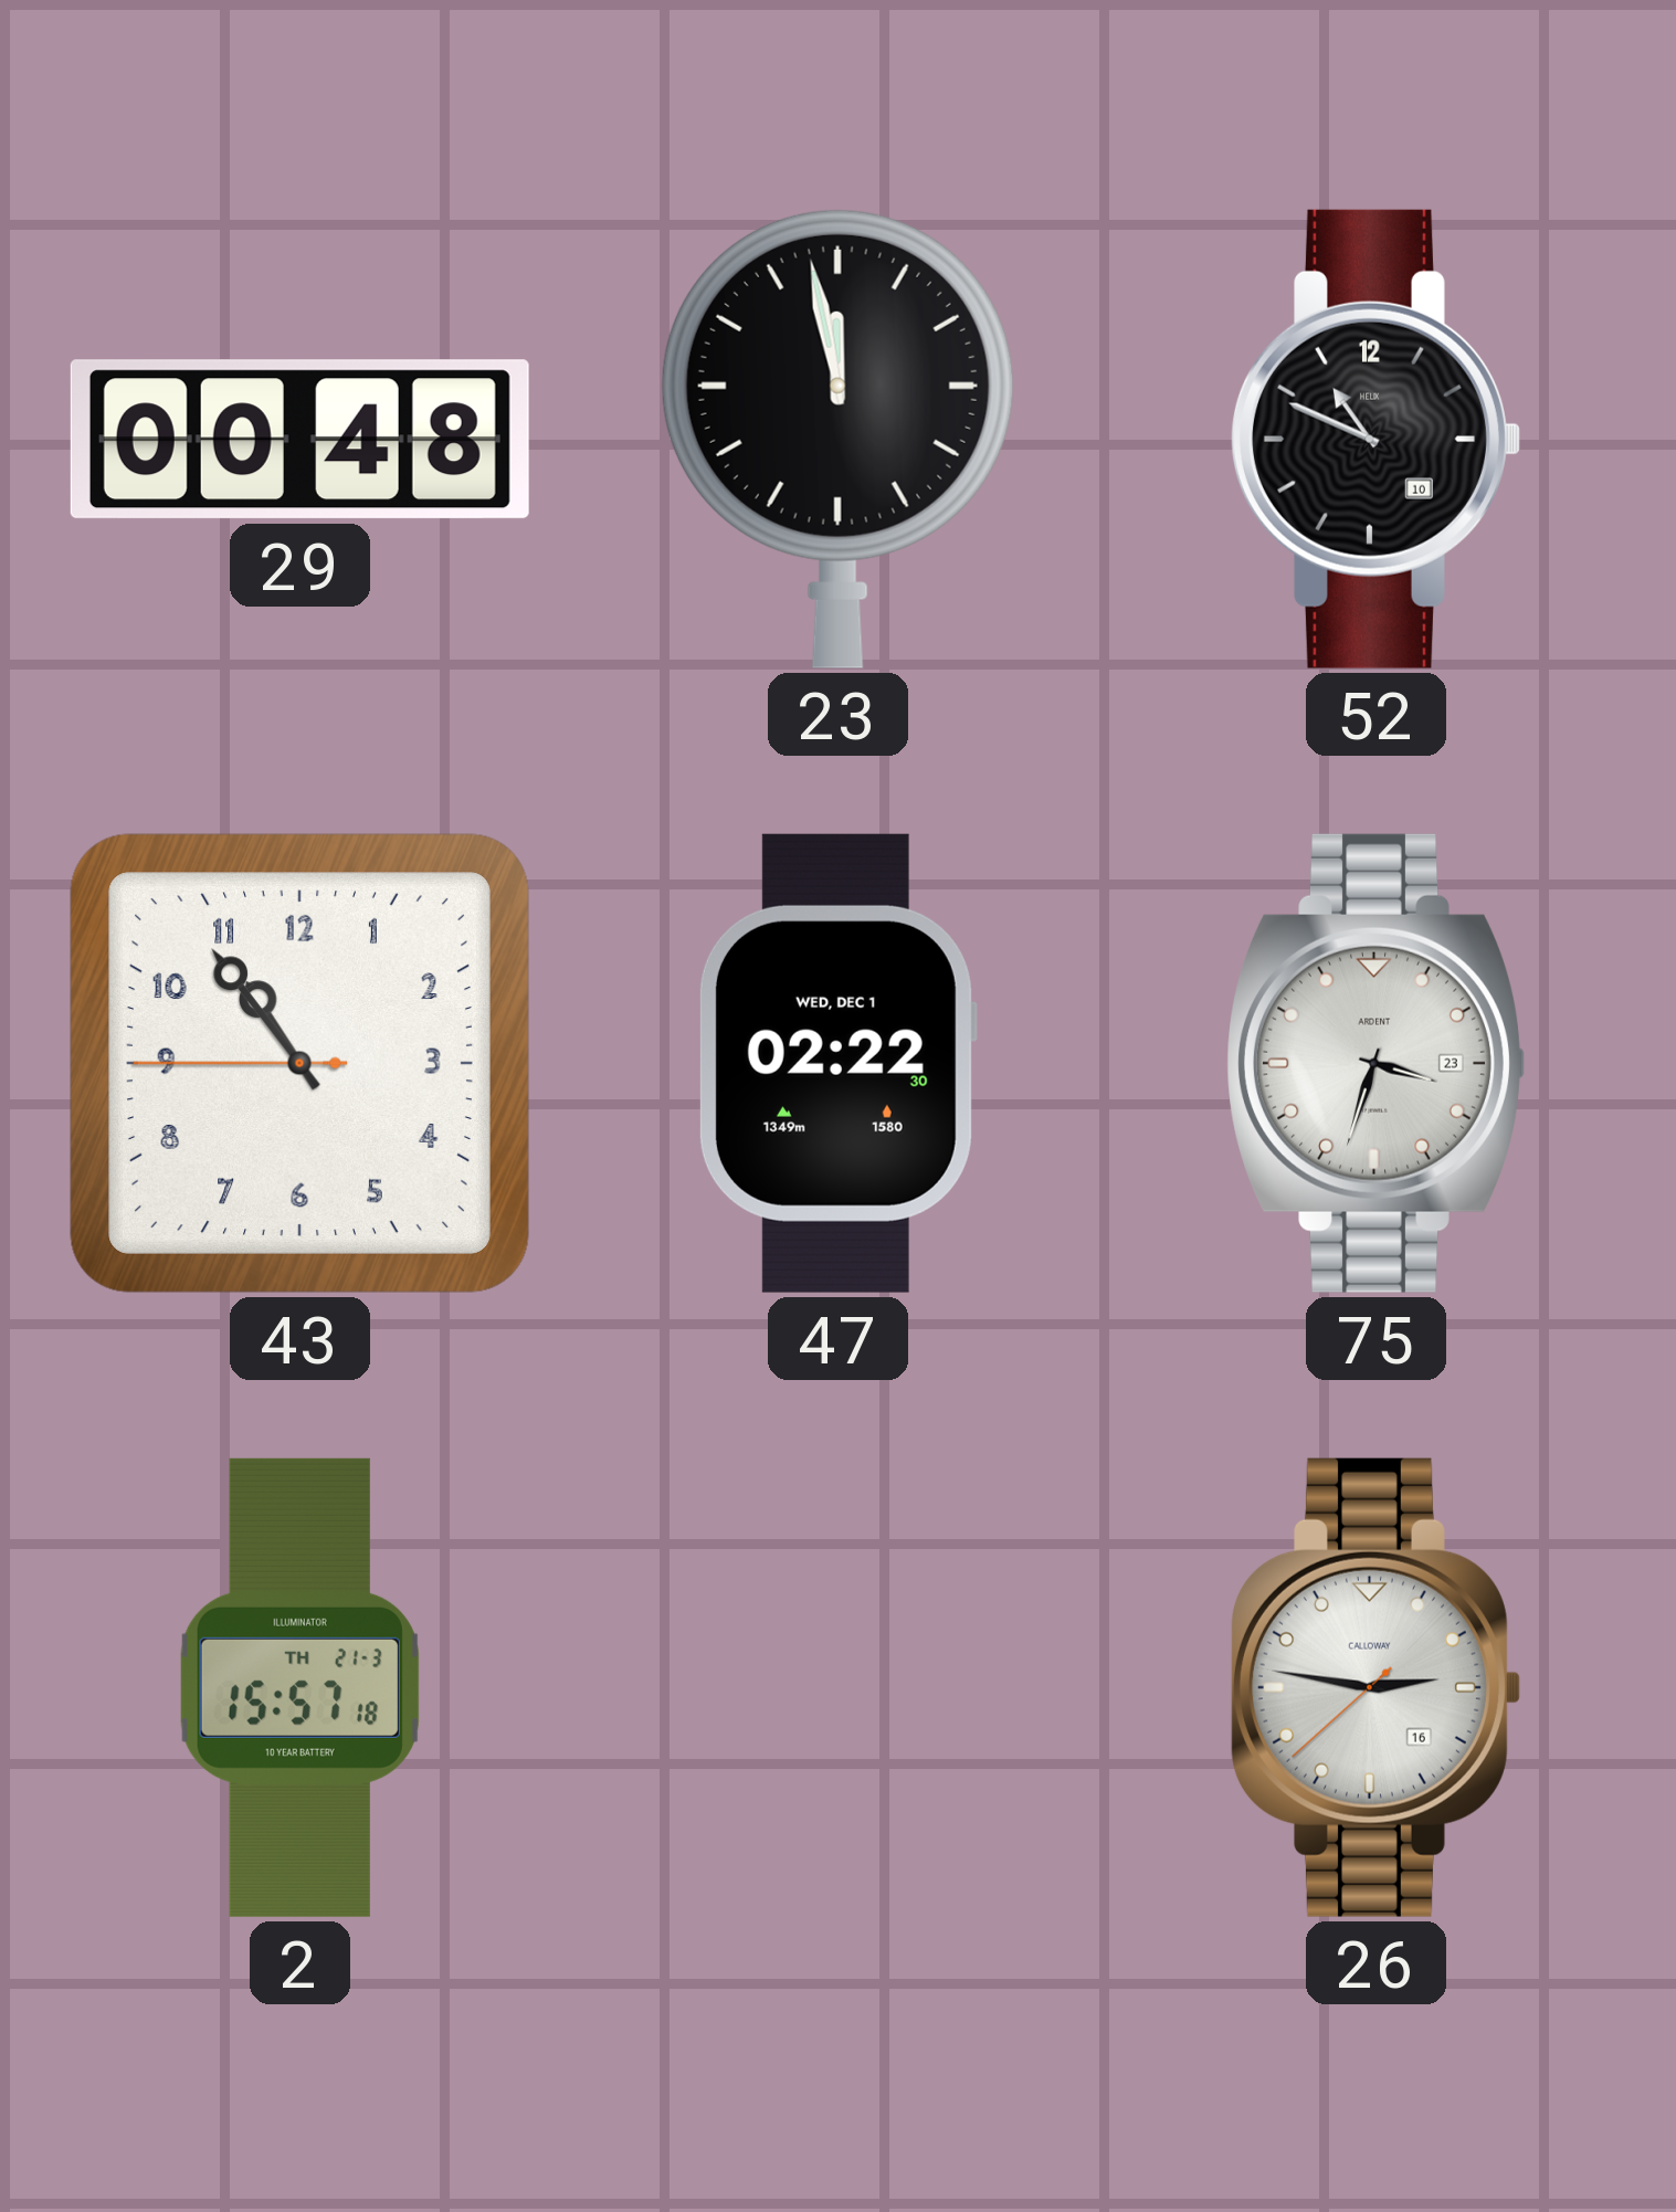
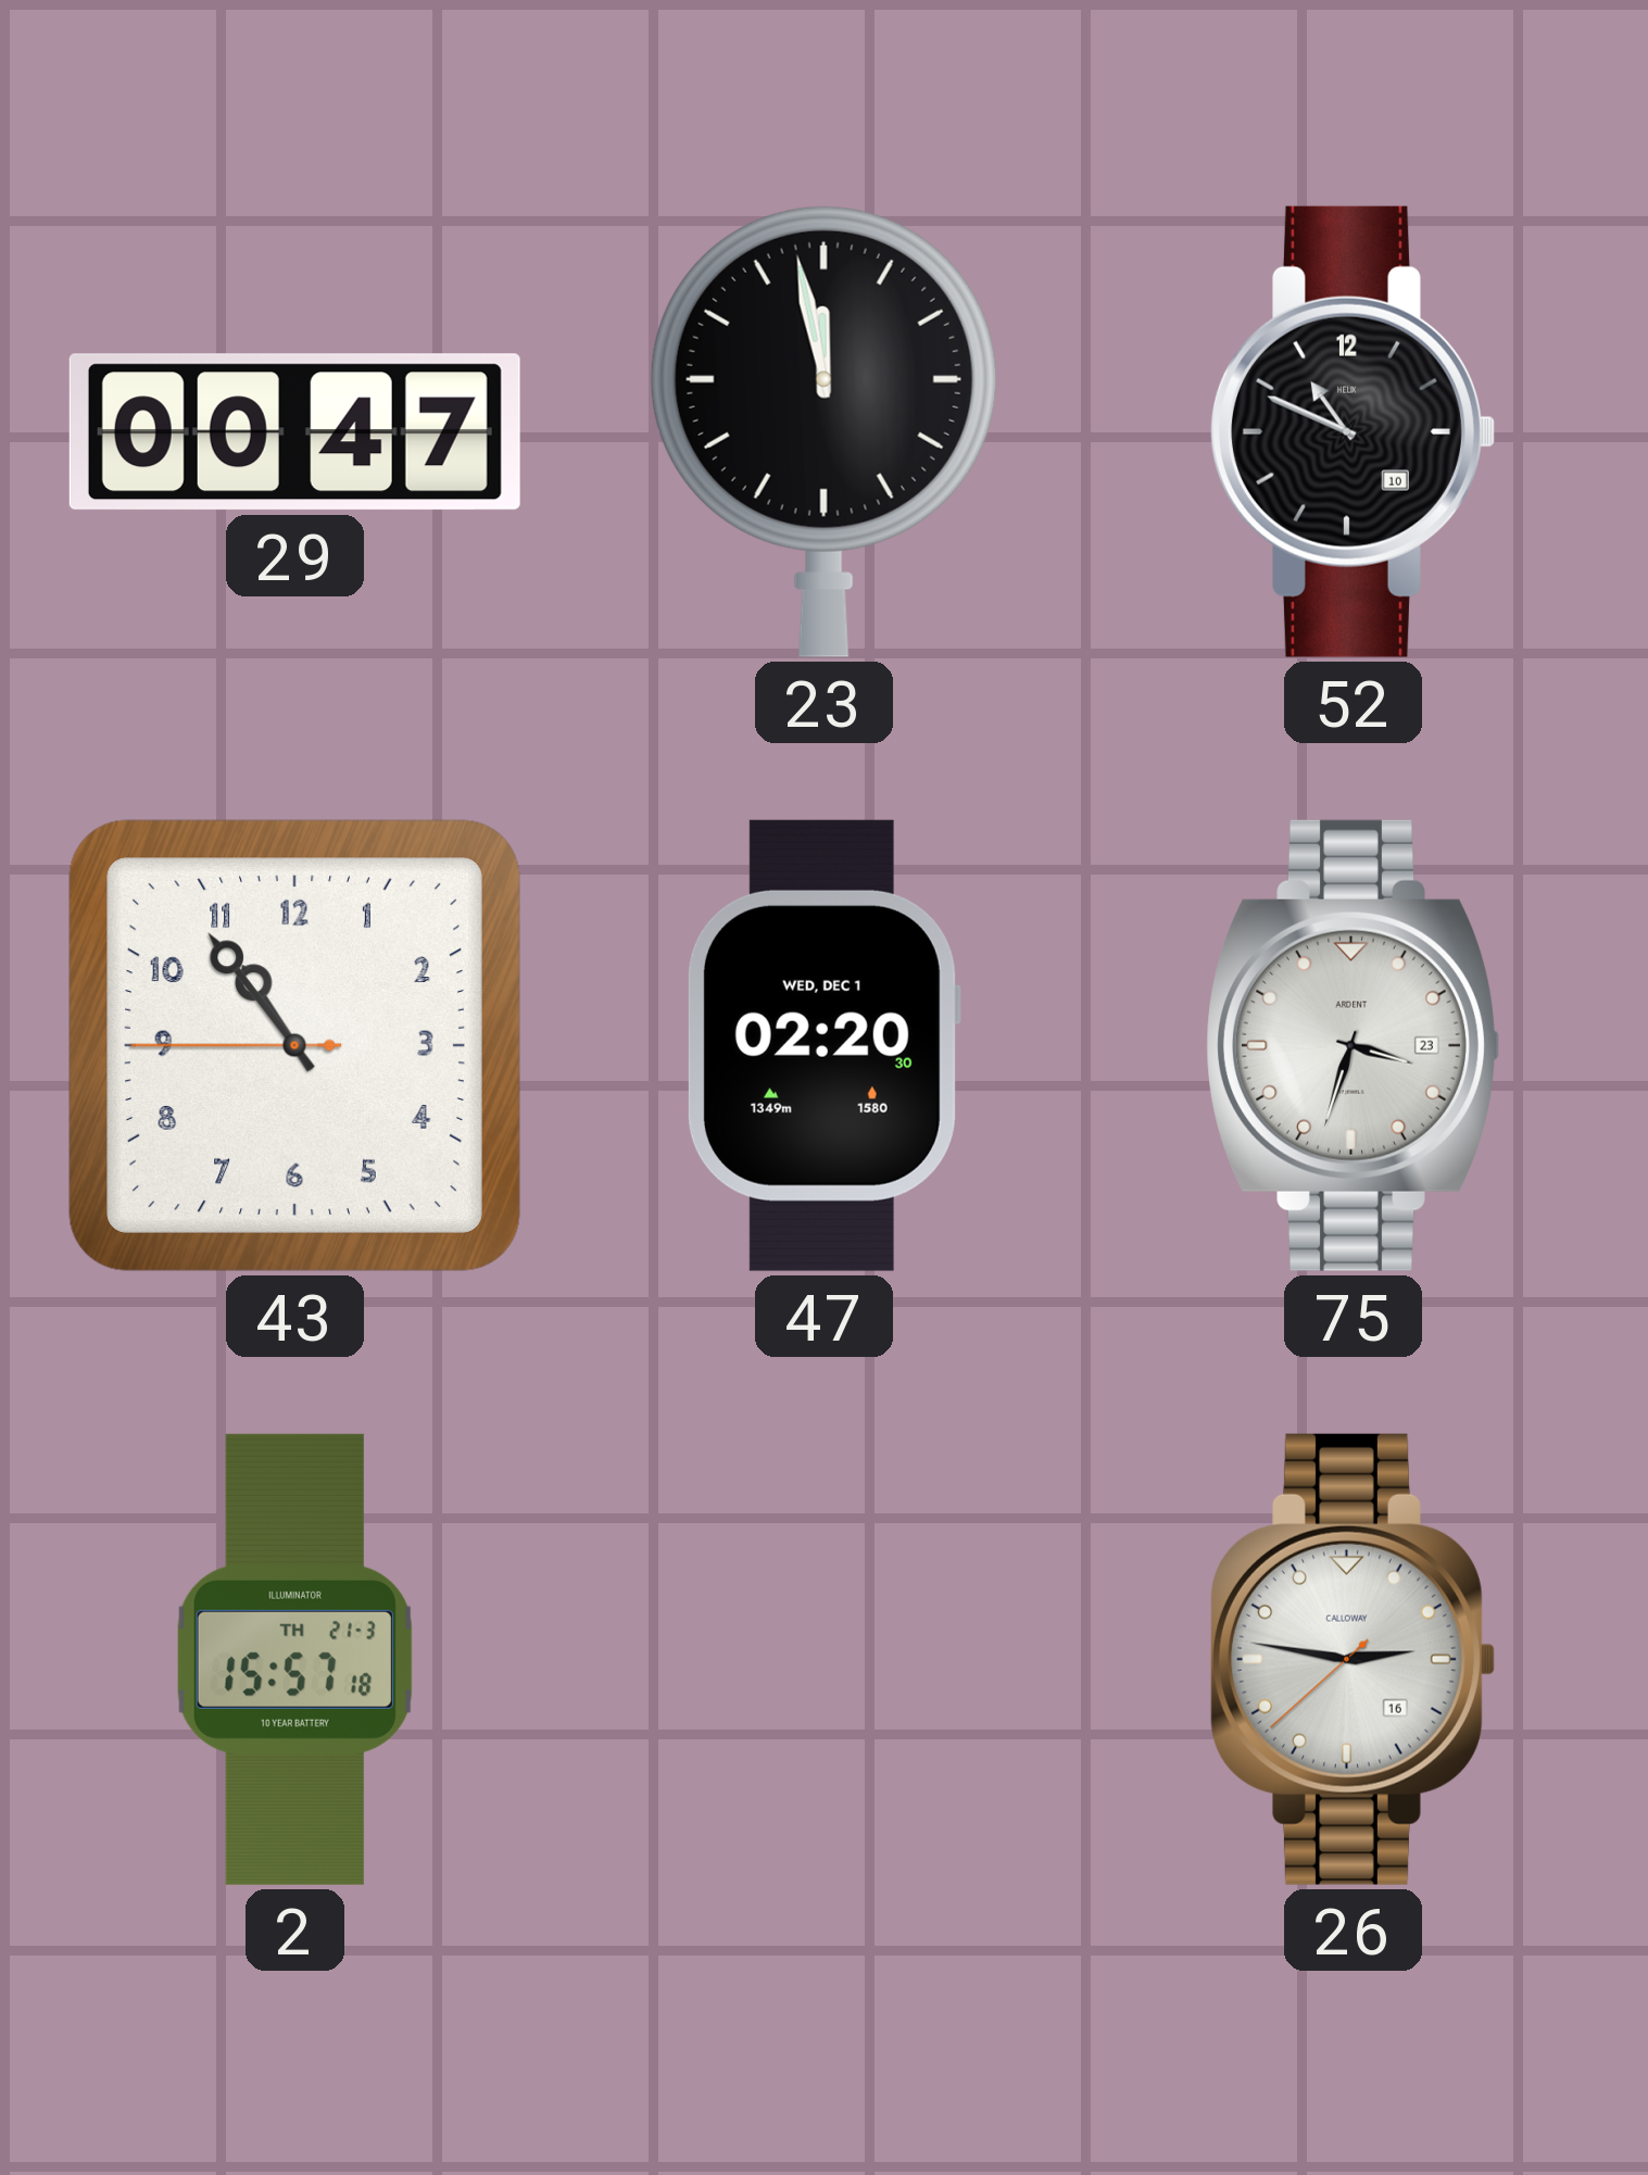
29: 00:48 -> 00:47
47: 02:22 -> 02:20
